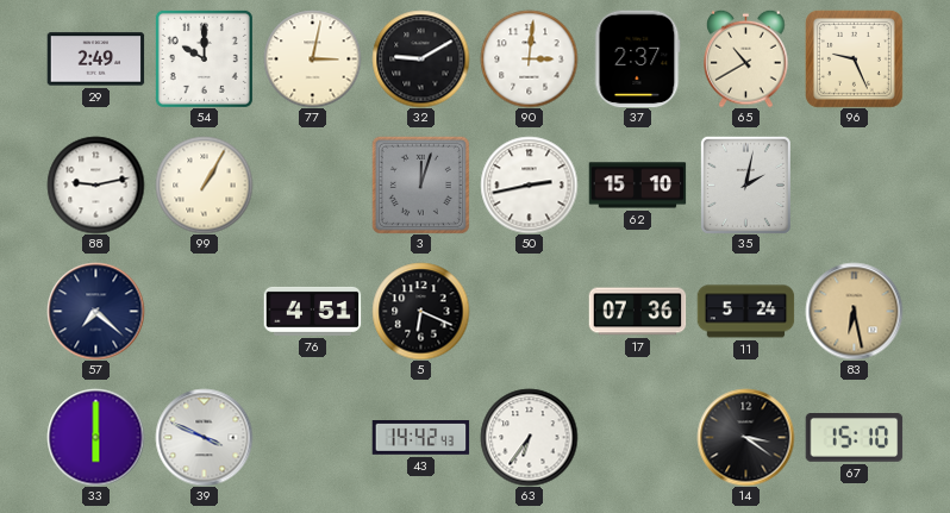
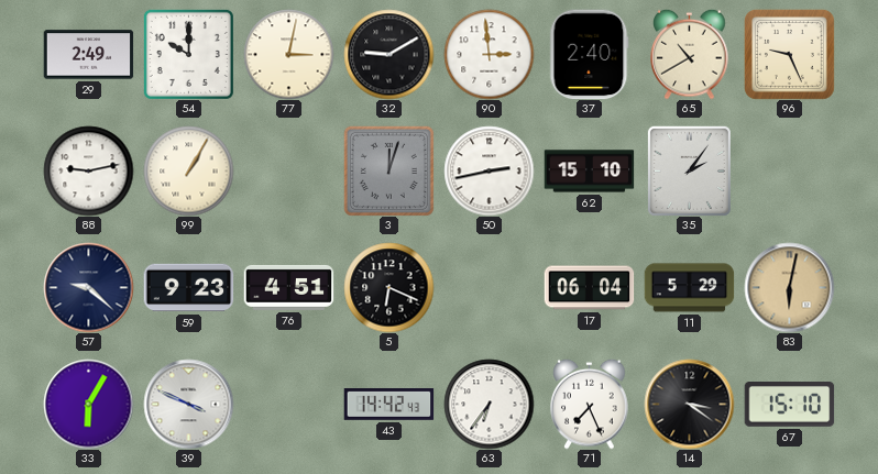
90: 3:01 -> 2:59
37: 2:37 -> 2:40
35: 2:02 -> 2:06
57: 7:22 -> 9:22
59: none -> 9:23
17: 07:36 -> 06:04
11: 5:24 -> 5:29
83: 6:28 -> 6:02
33: 6:00 -> 6:05
71: none -> 7:26
